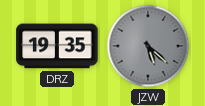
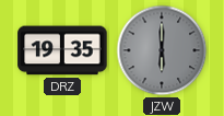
JZW: 5:22 -> 6:00
